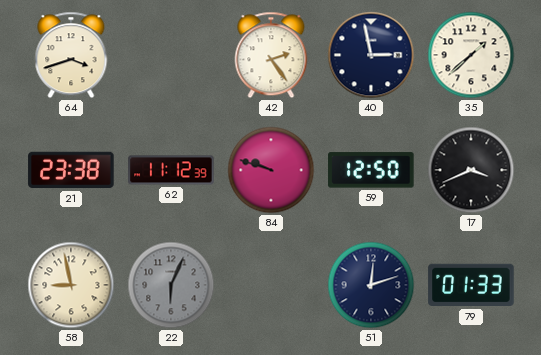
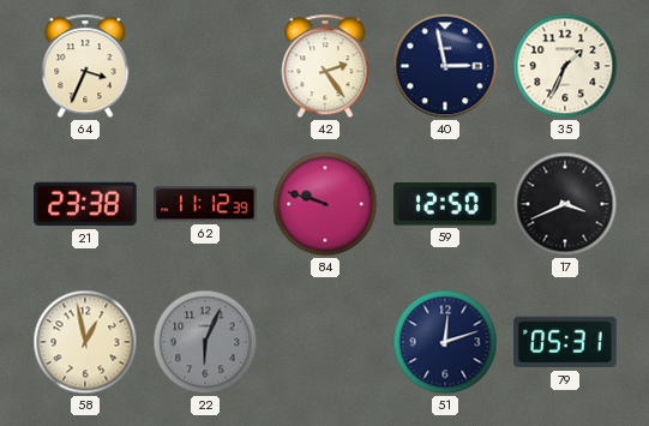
64: 3:42 -> 3:34
35: 1:38 -> 1:34
58: 8:58 -> 12:58
79: 01:33 -> 05:31
